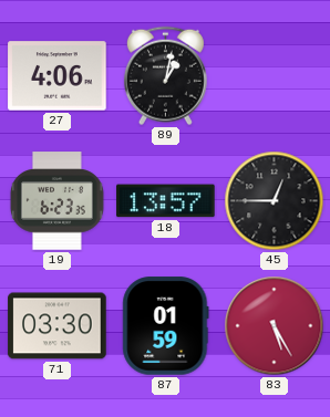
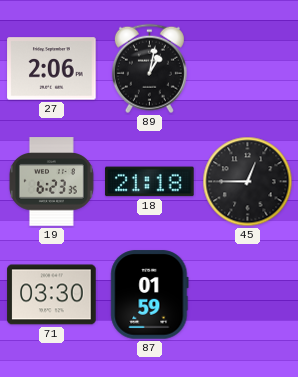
27: 4:06 -> 2:06
18: 13:57 -> 21:18
83: 5:25 -> none
